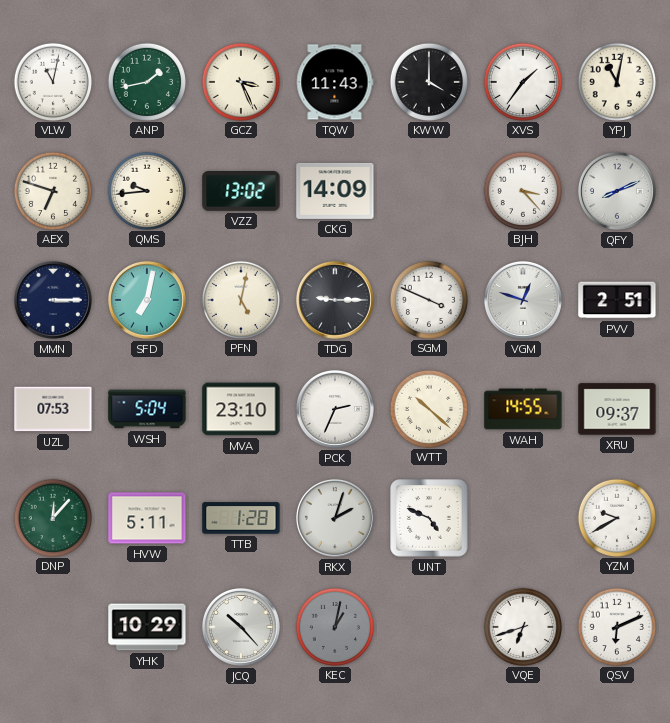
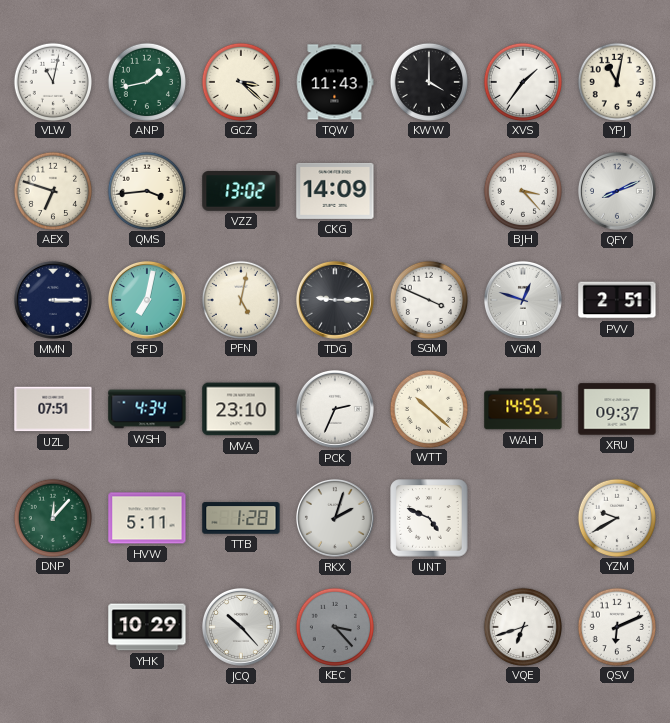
GCZ: 3:26 -> 3:22
QMS: 9:44 -> 3:44
UZL: 07:53 -> 07:51
WSH: 5:04 -> 4:34
KEC: 1:02 -> 3:23
